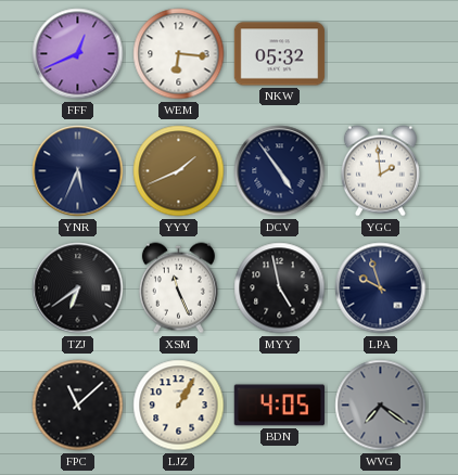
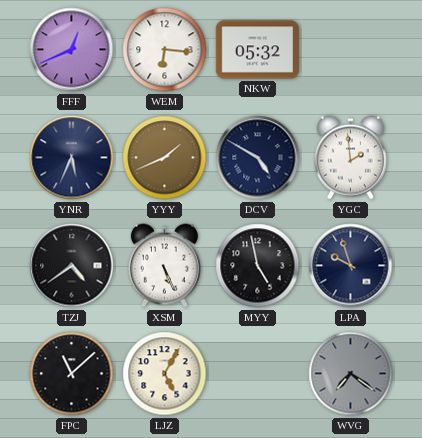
DCV: 4:54 -> 4:50
TZJ: 6:39 -> 4:39
XSM: 11:26 -> 5:26
LJZ: 1:05 -> 5:05
BDN: 4:05 -> none
